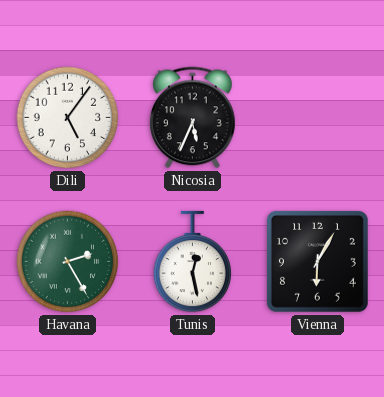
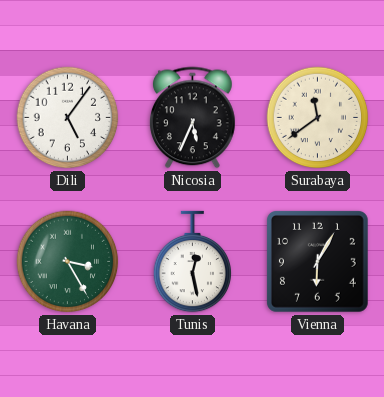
Surabaya: none -> 11:39
Havana: 2:25 -> 3:25
